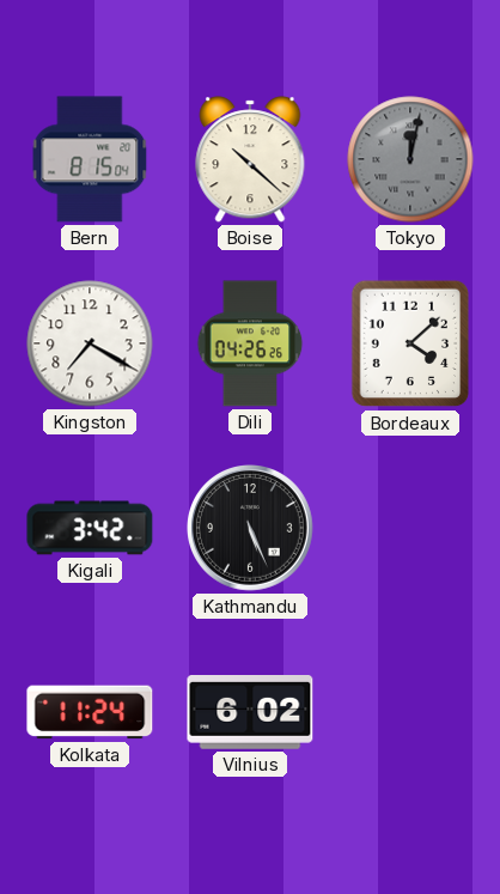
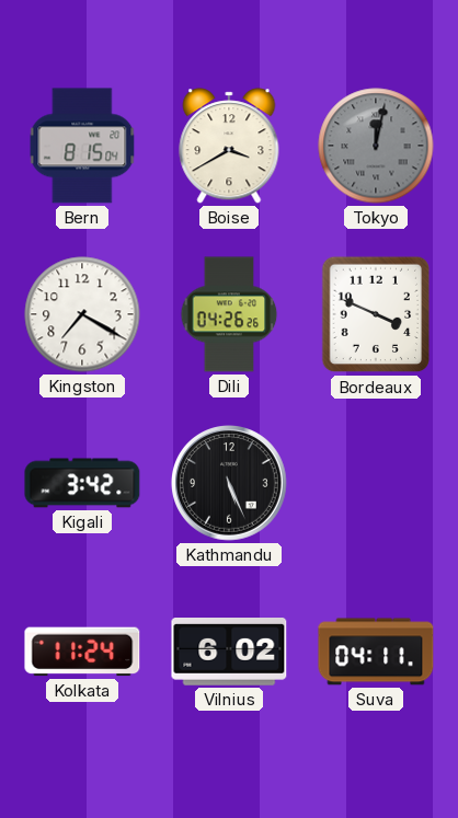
Boise: 10:22 -> 3:40
Bordeaux: 4:08 -> 3:49
Suva: none -> 04:11
